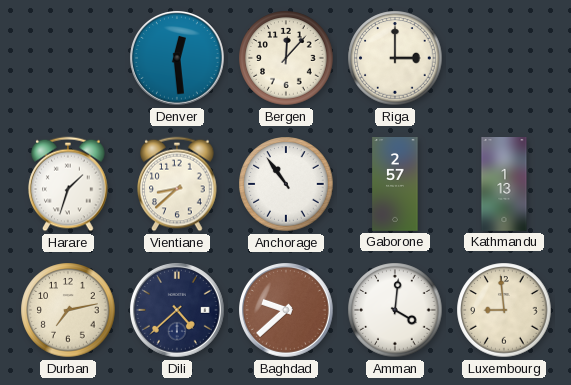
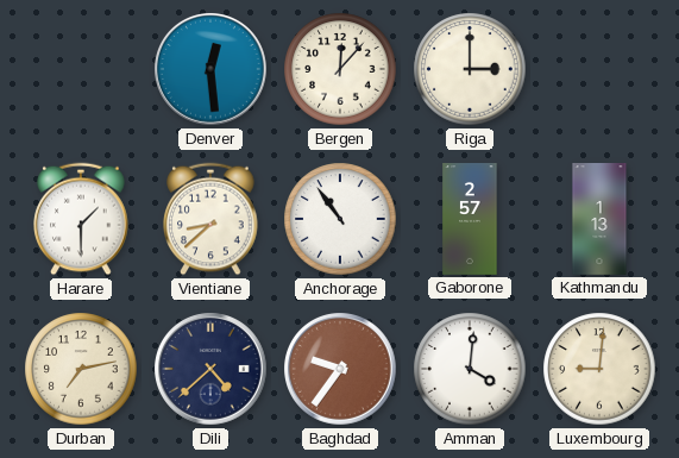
Harare: 1:33 -> 1:30
Baghdad: 9:38 -> 9:36
Luxembourg: 8:59 -> 9:01
